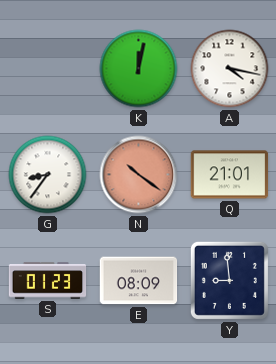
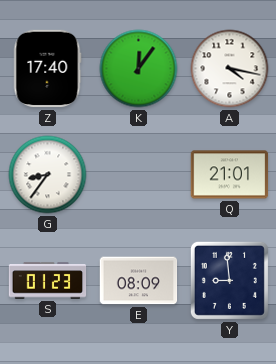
Z: none -> 17:40
K: 12:02 -> 12:06
N: 10:21 -> none
